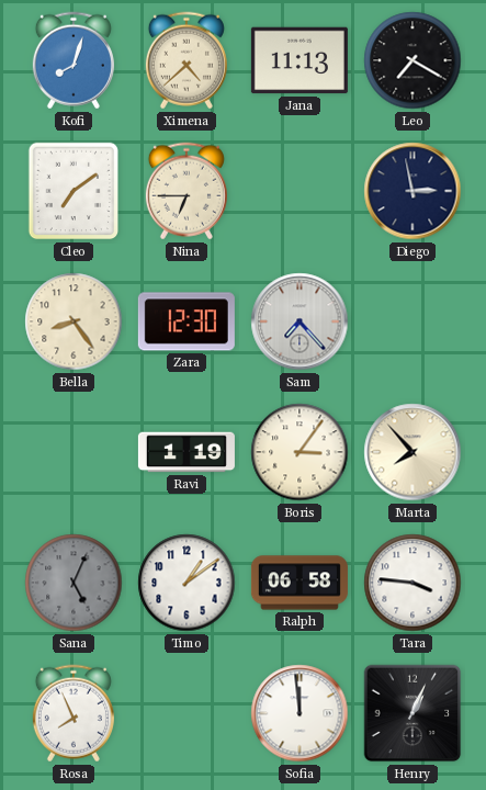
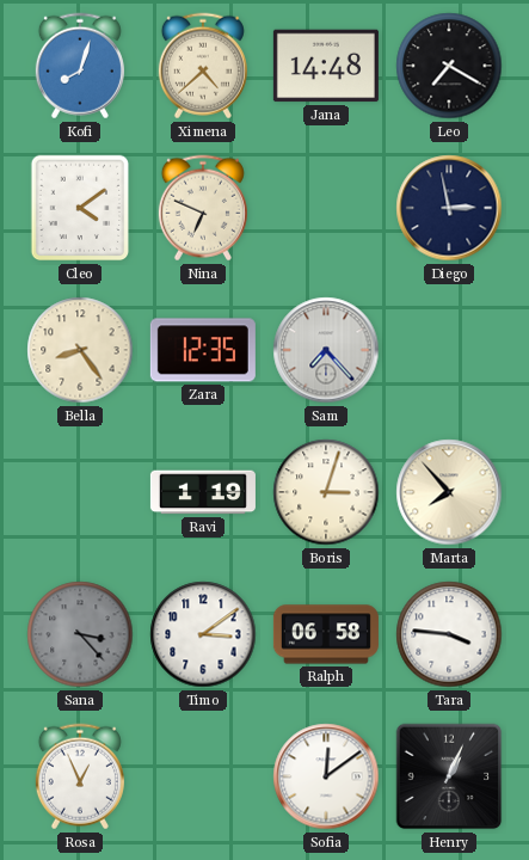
Jana: 11:13 -> 14:48
Cleo: 7:09 -> 4:09
Nina: 6:45 -> 6:49
Zara: 12:30 -> 12:35
Boris: 3:06 -> 3:03
Sana: 5:04 -> 3:23
Timo: 1:09 -> 3:09
Rosa: 7:56 -> 12:56
Sofia: 11:59 -> 12:09
